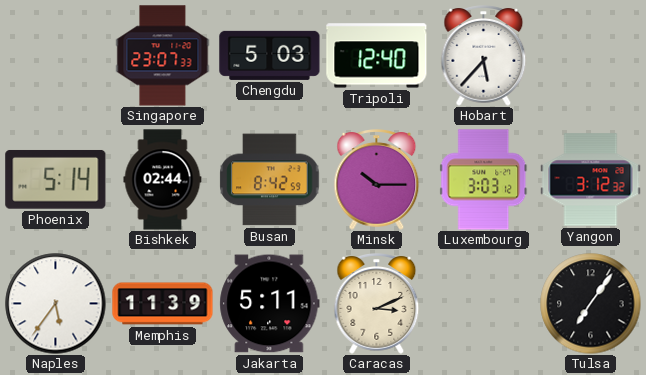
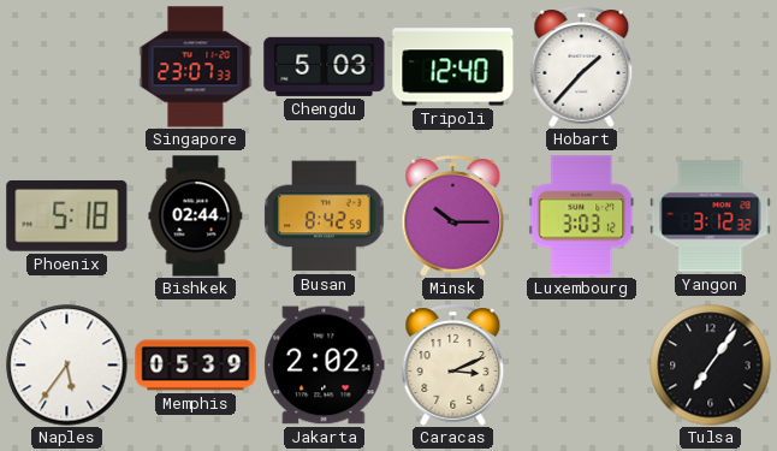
Hobart: 5:37 -> 1:37
Phoenix: 5:14 -> 5:18
Memphis: 11:39 -> 05:39
Jakarta: 5:11 -> 2:02
